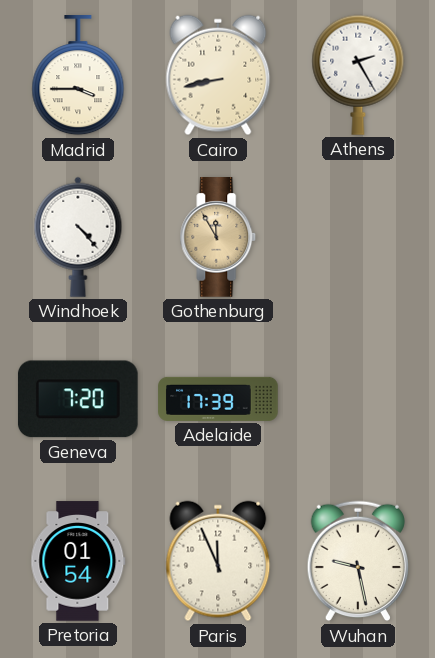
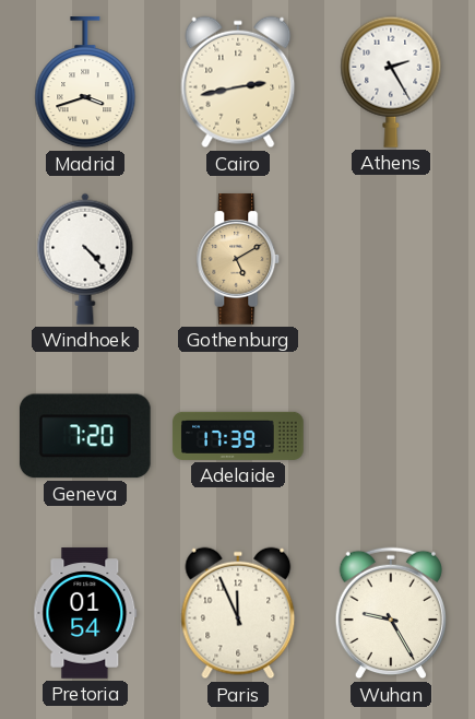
Madrid: 3:45 -> 3:42
Cairo: 8:43 -> 2:43
Gothenburg: 11:55 -> 5:10
Wuhan: 9:28 -> 9:25
